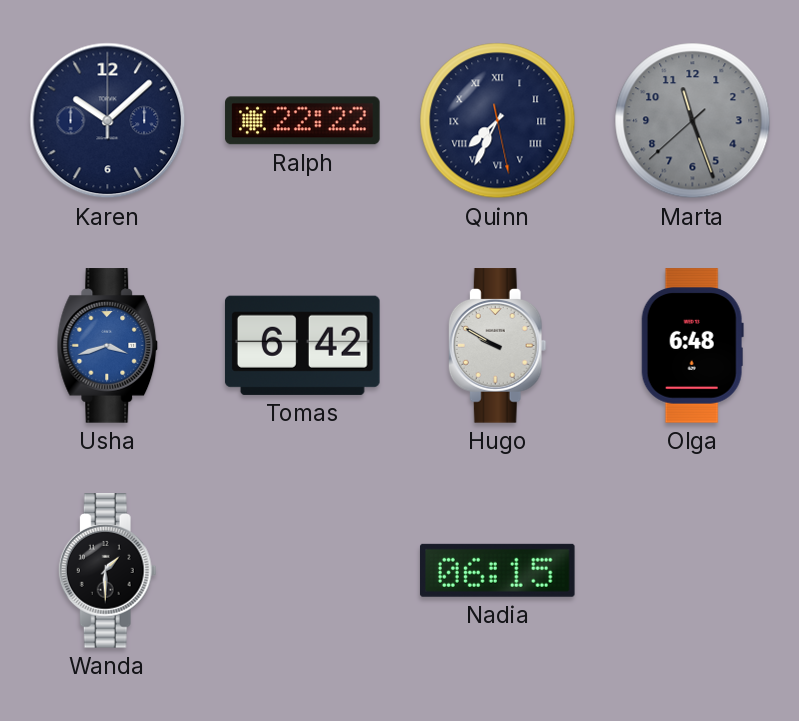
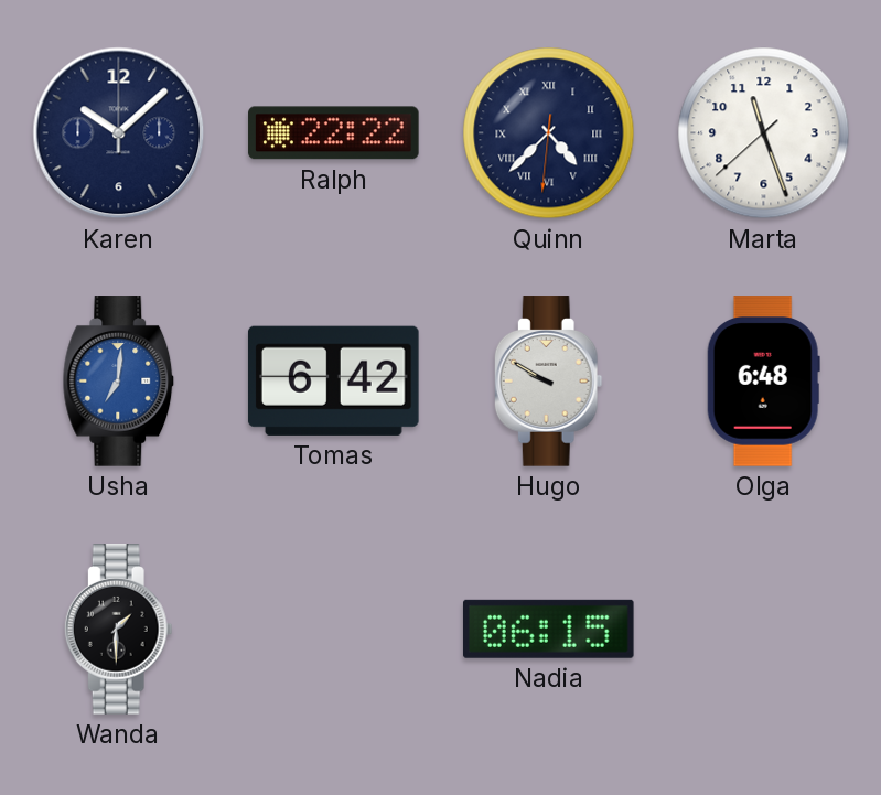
Quinn: 7:34 -> 4:37
Marta dial: grey -> white
Usha: 3:42 -> 7:01
